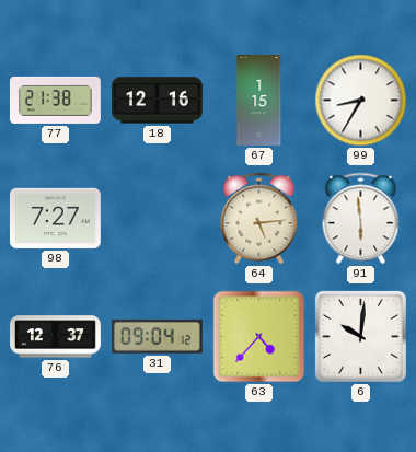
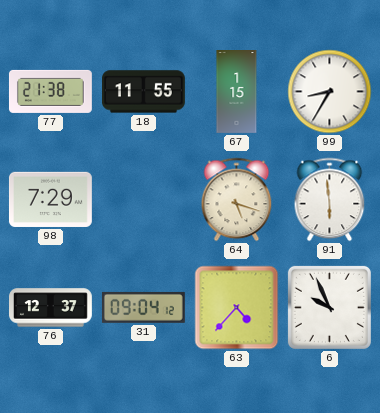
18: 12:16 -> 11:55
98: 7:27 -> 7:29
64: 5:14 -> 5:18
6: 10:01 -> 9:56
